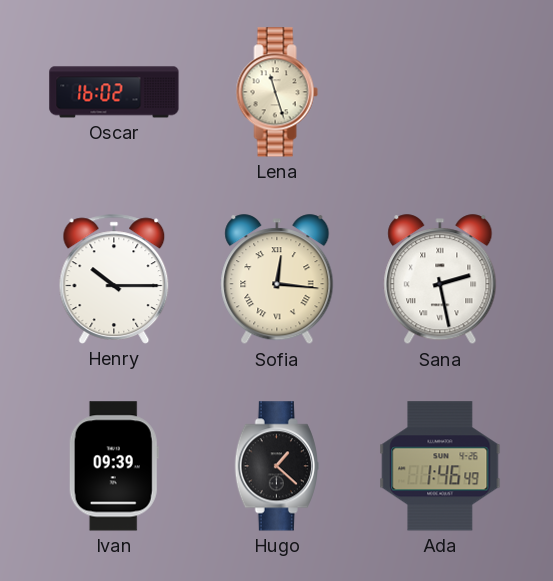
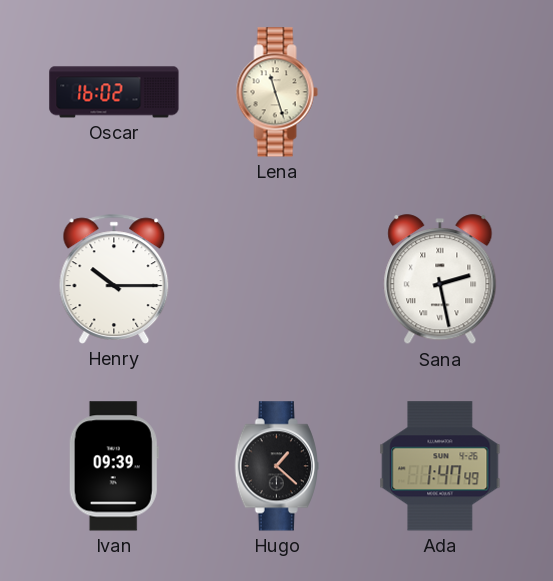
Sofia: 12:16 -> none
Ada: 1:46 -> 1:47
